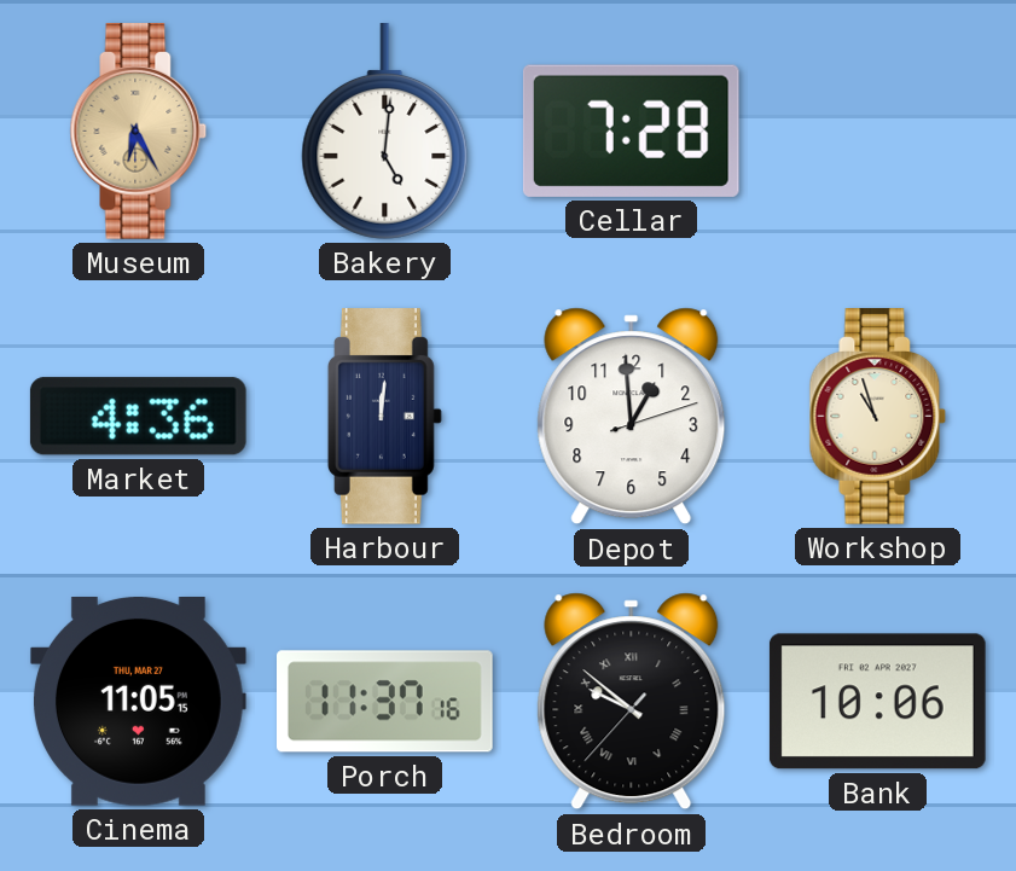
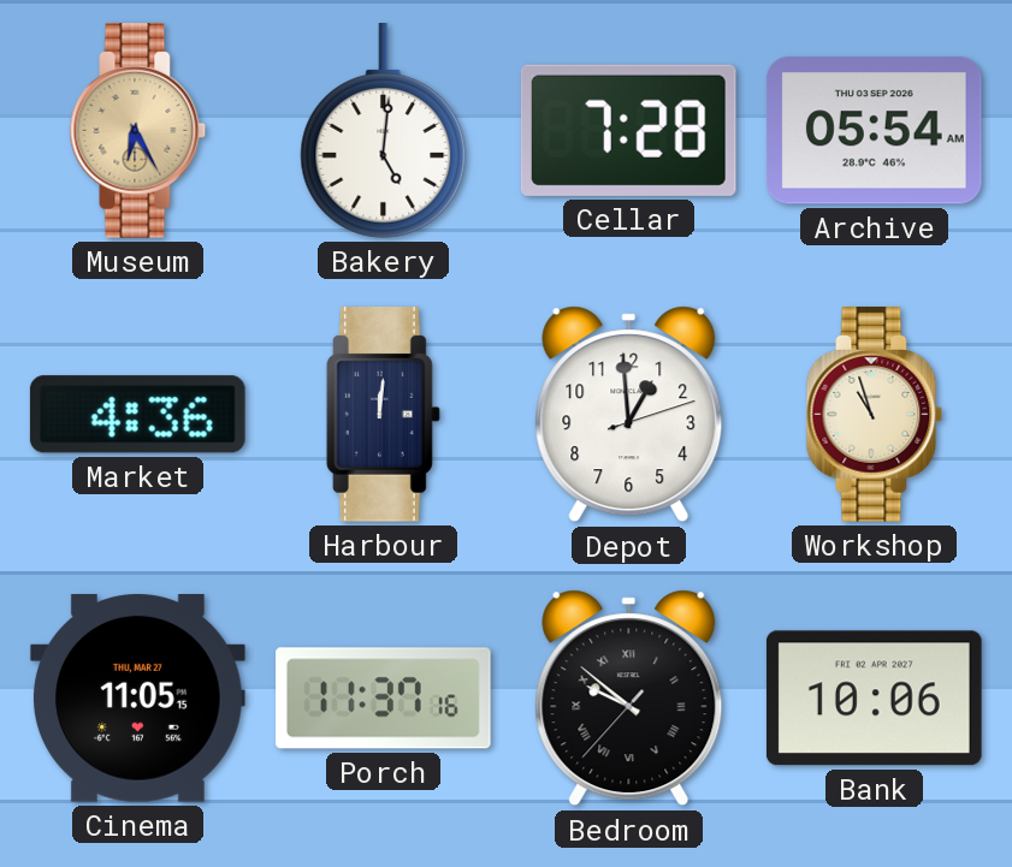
Archive: none -> 05:54
